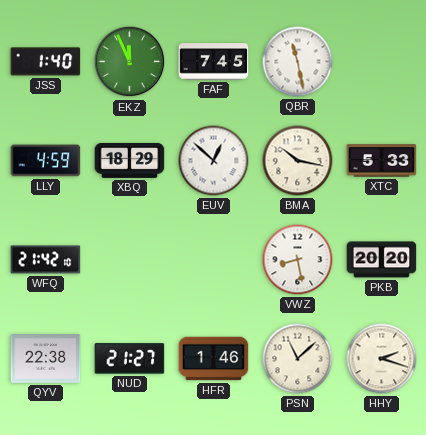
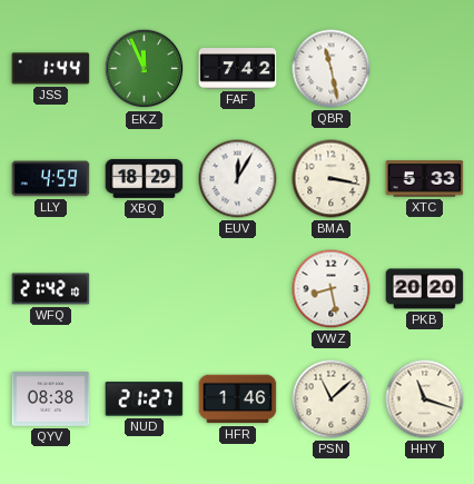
JSS: 1:40 -> 1:44
FAF: 7:45 -> 7:42
EUV: 12:52 -> 12:05
BMA: 10:17 -> 3:17
QYV: 22:38 -> 08:38
HHY: 2:18 -> 11:18
